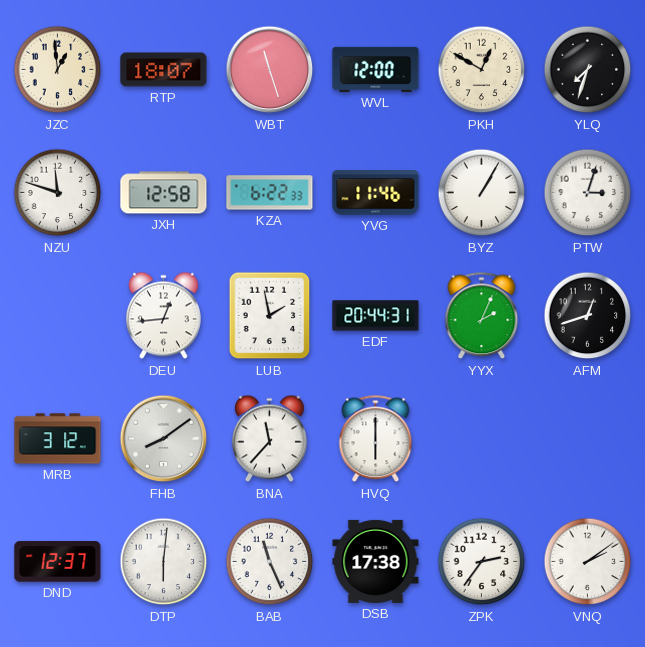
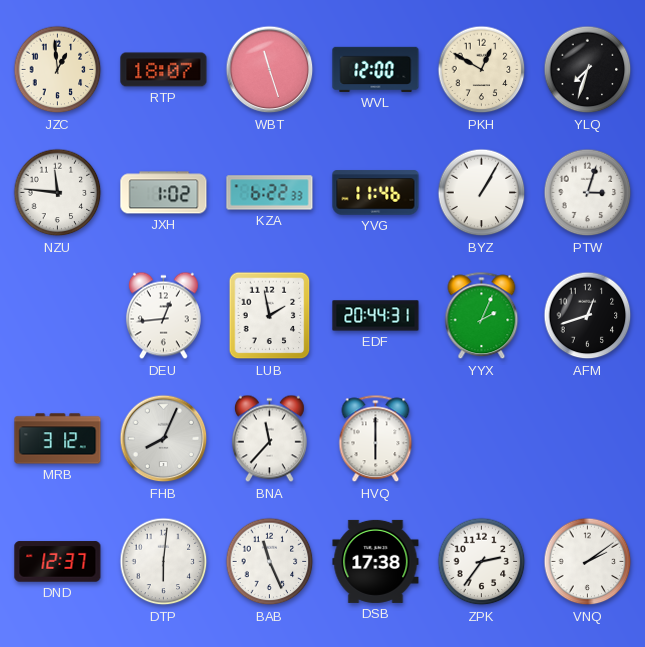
NZU: 11:48 -> 11:46
JXH: 12:58 -> 1:02
FHB: 8:09 -> 8:04
